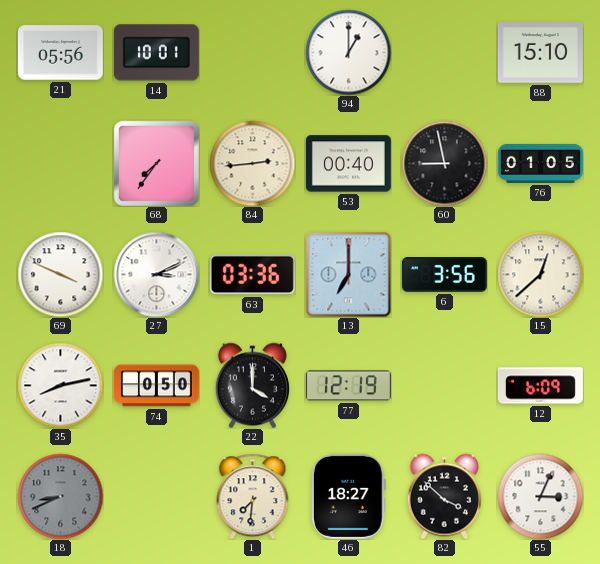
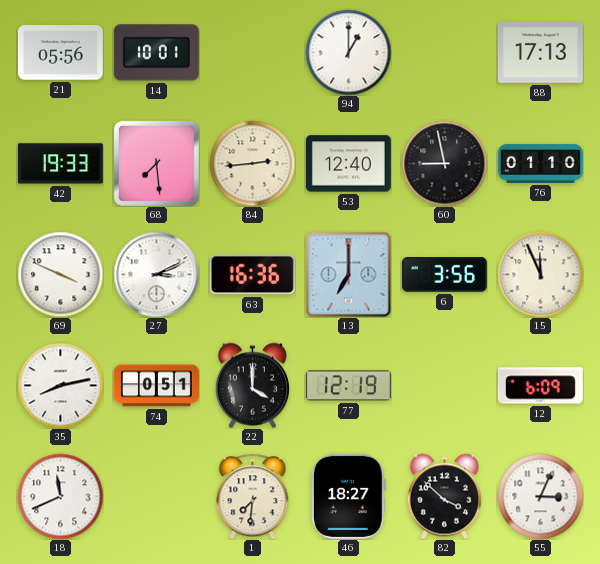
88: 15:10 -> 17:13
42: none -> 19:33
68: 7:36 -> 7:29
53: 00:40 -> 12:40
76: 01:05 -> 01:10
63: 03:36 -> 16:36
15: 12:38 -> 11:56
74: 0:50 -> 0:51
18: 8:41 -> 11:41
18 dial: grey -> white
